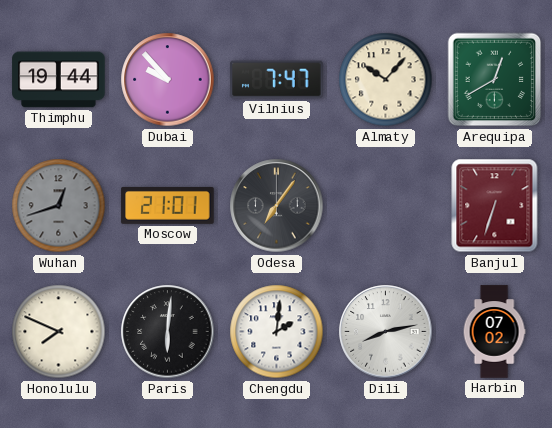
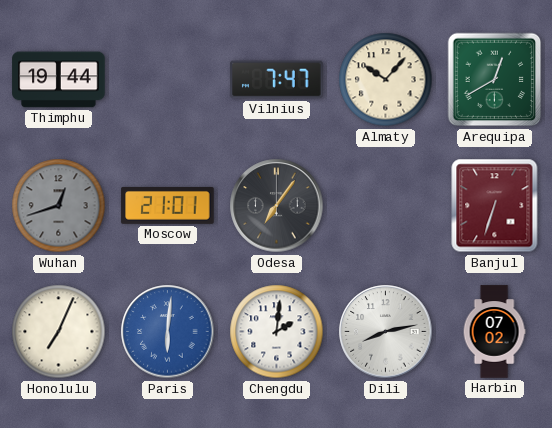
Dubai: 9:53 -> none
Honolulu: 7:49 -> 7:04
Paris dial: black -> blue
